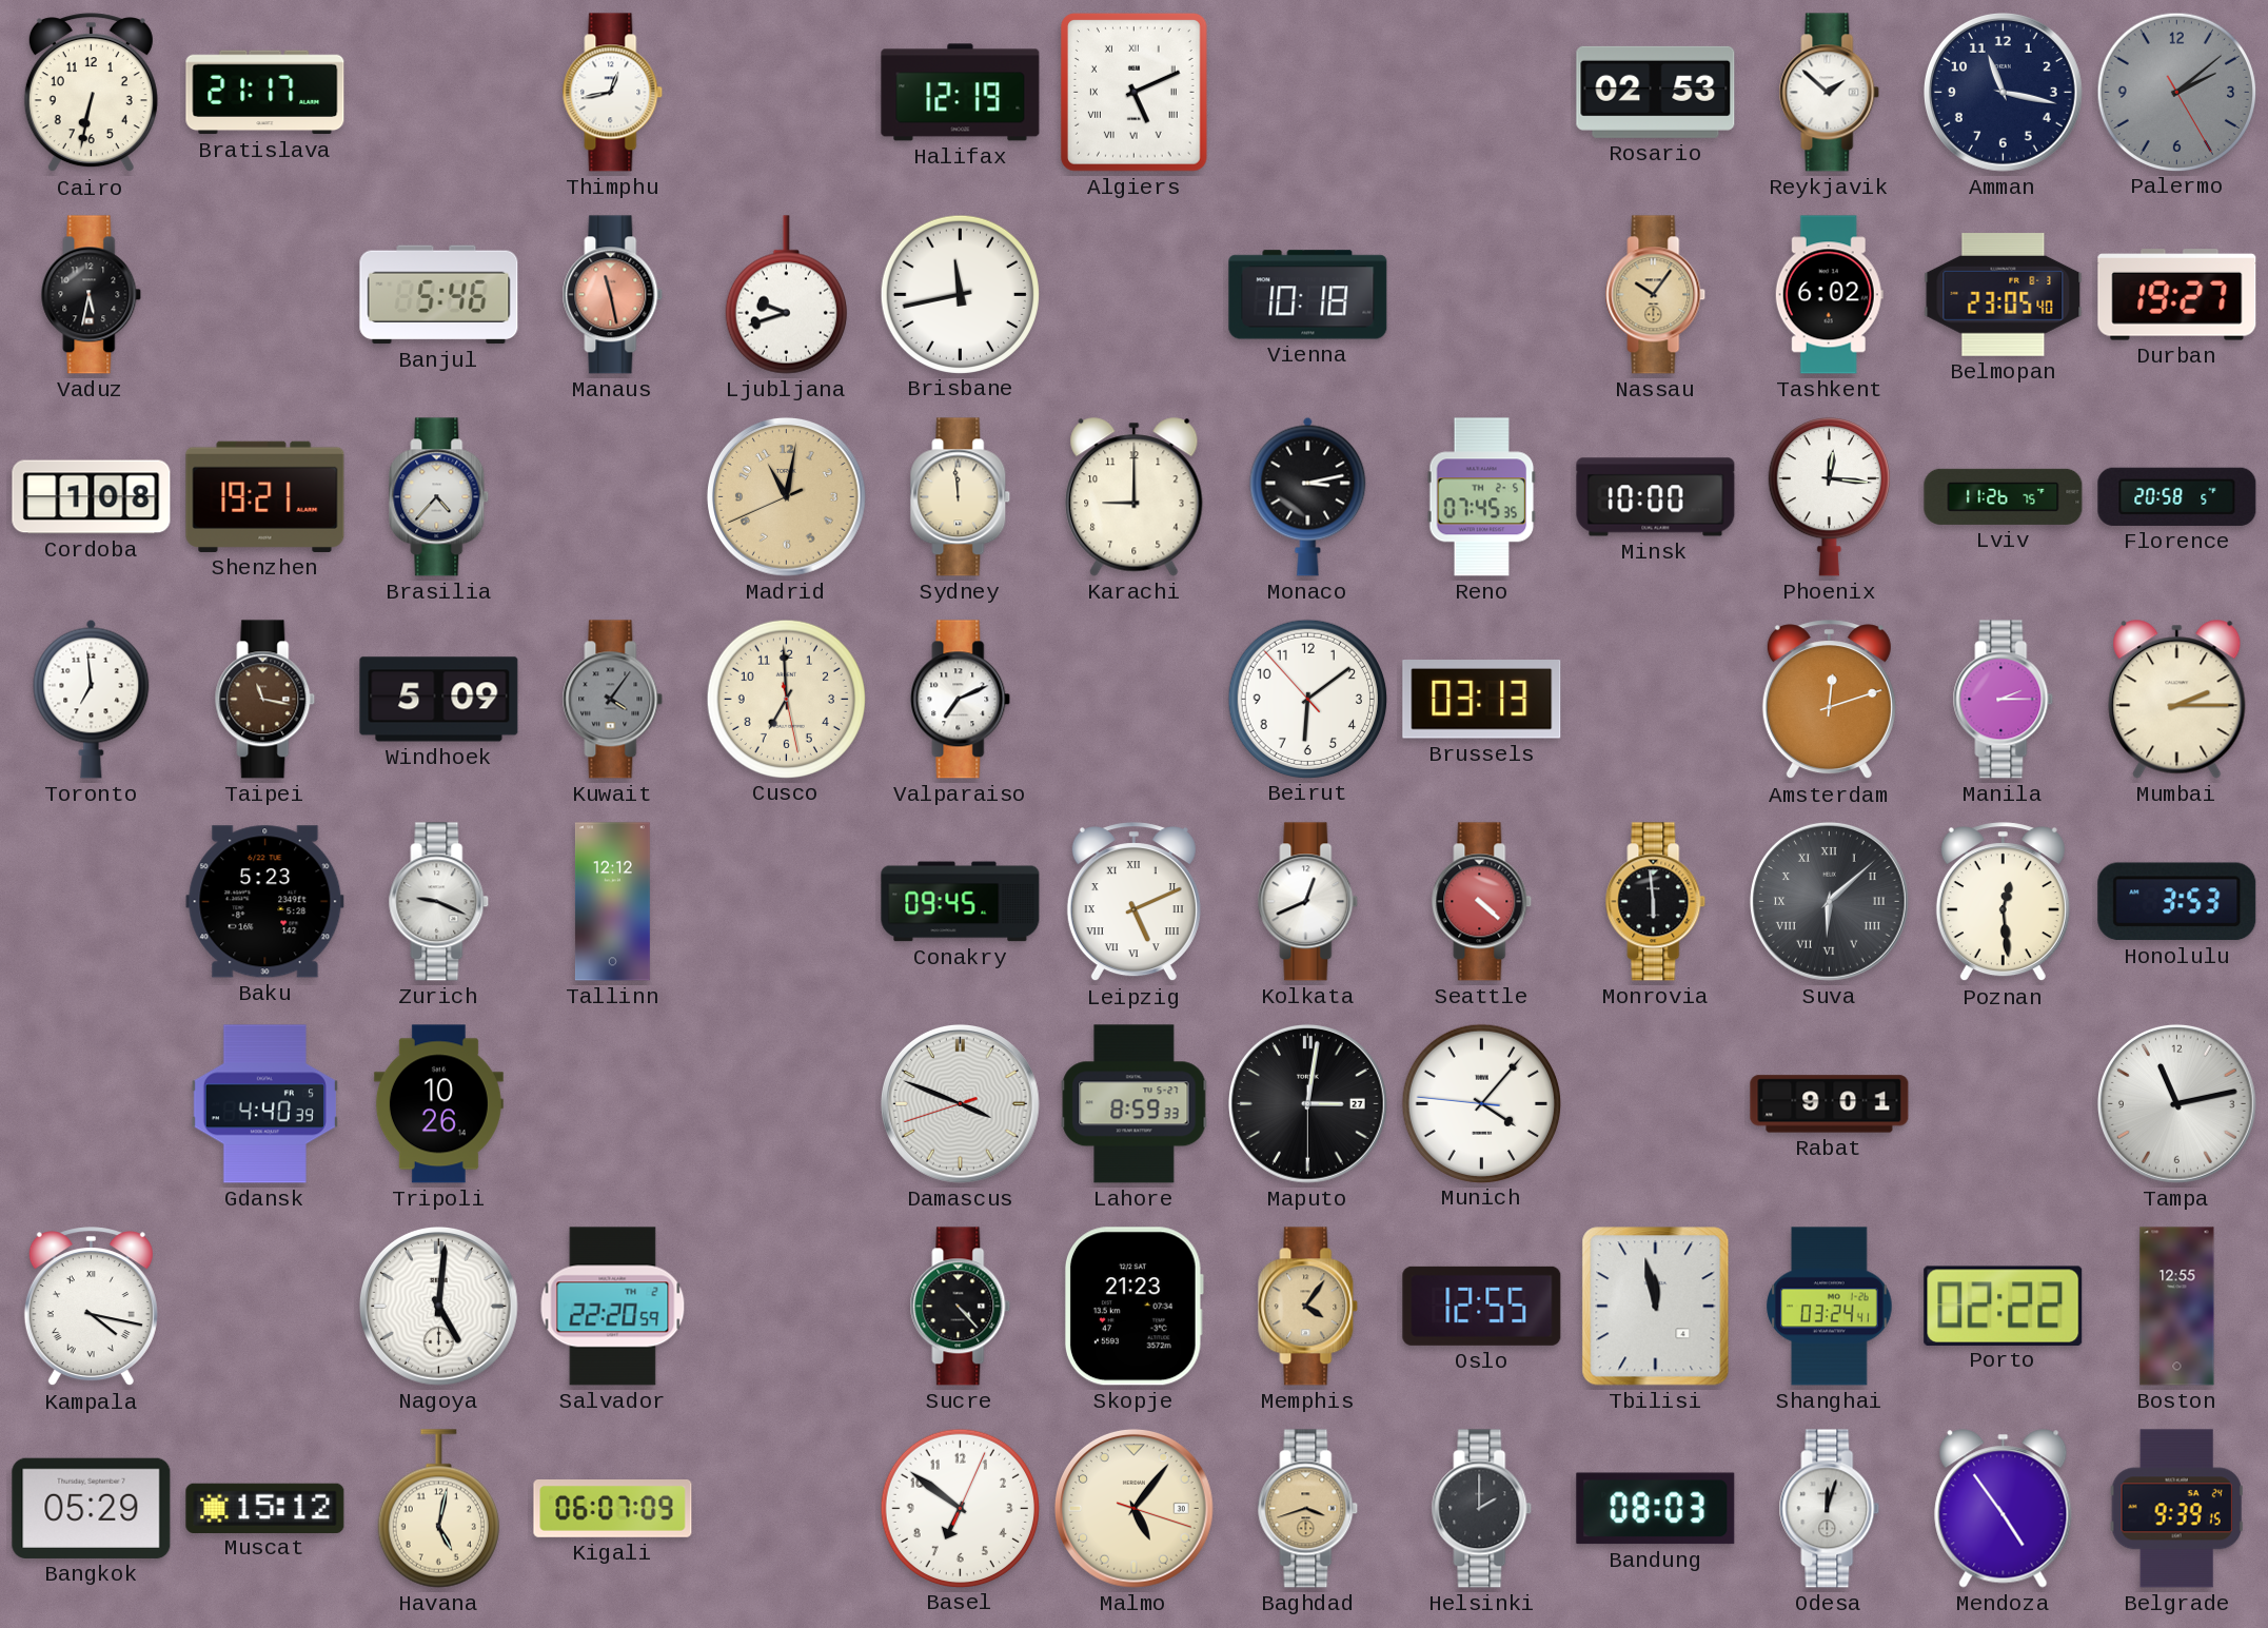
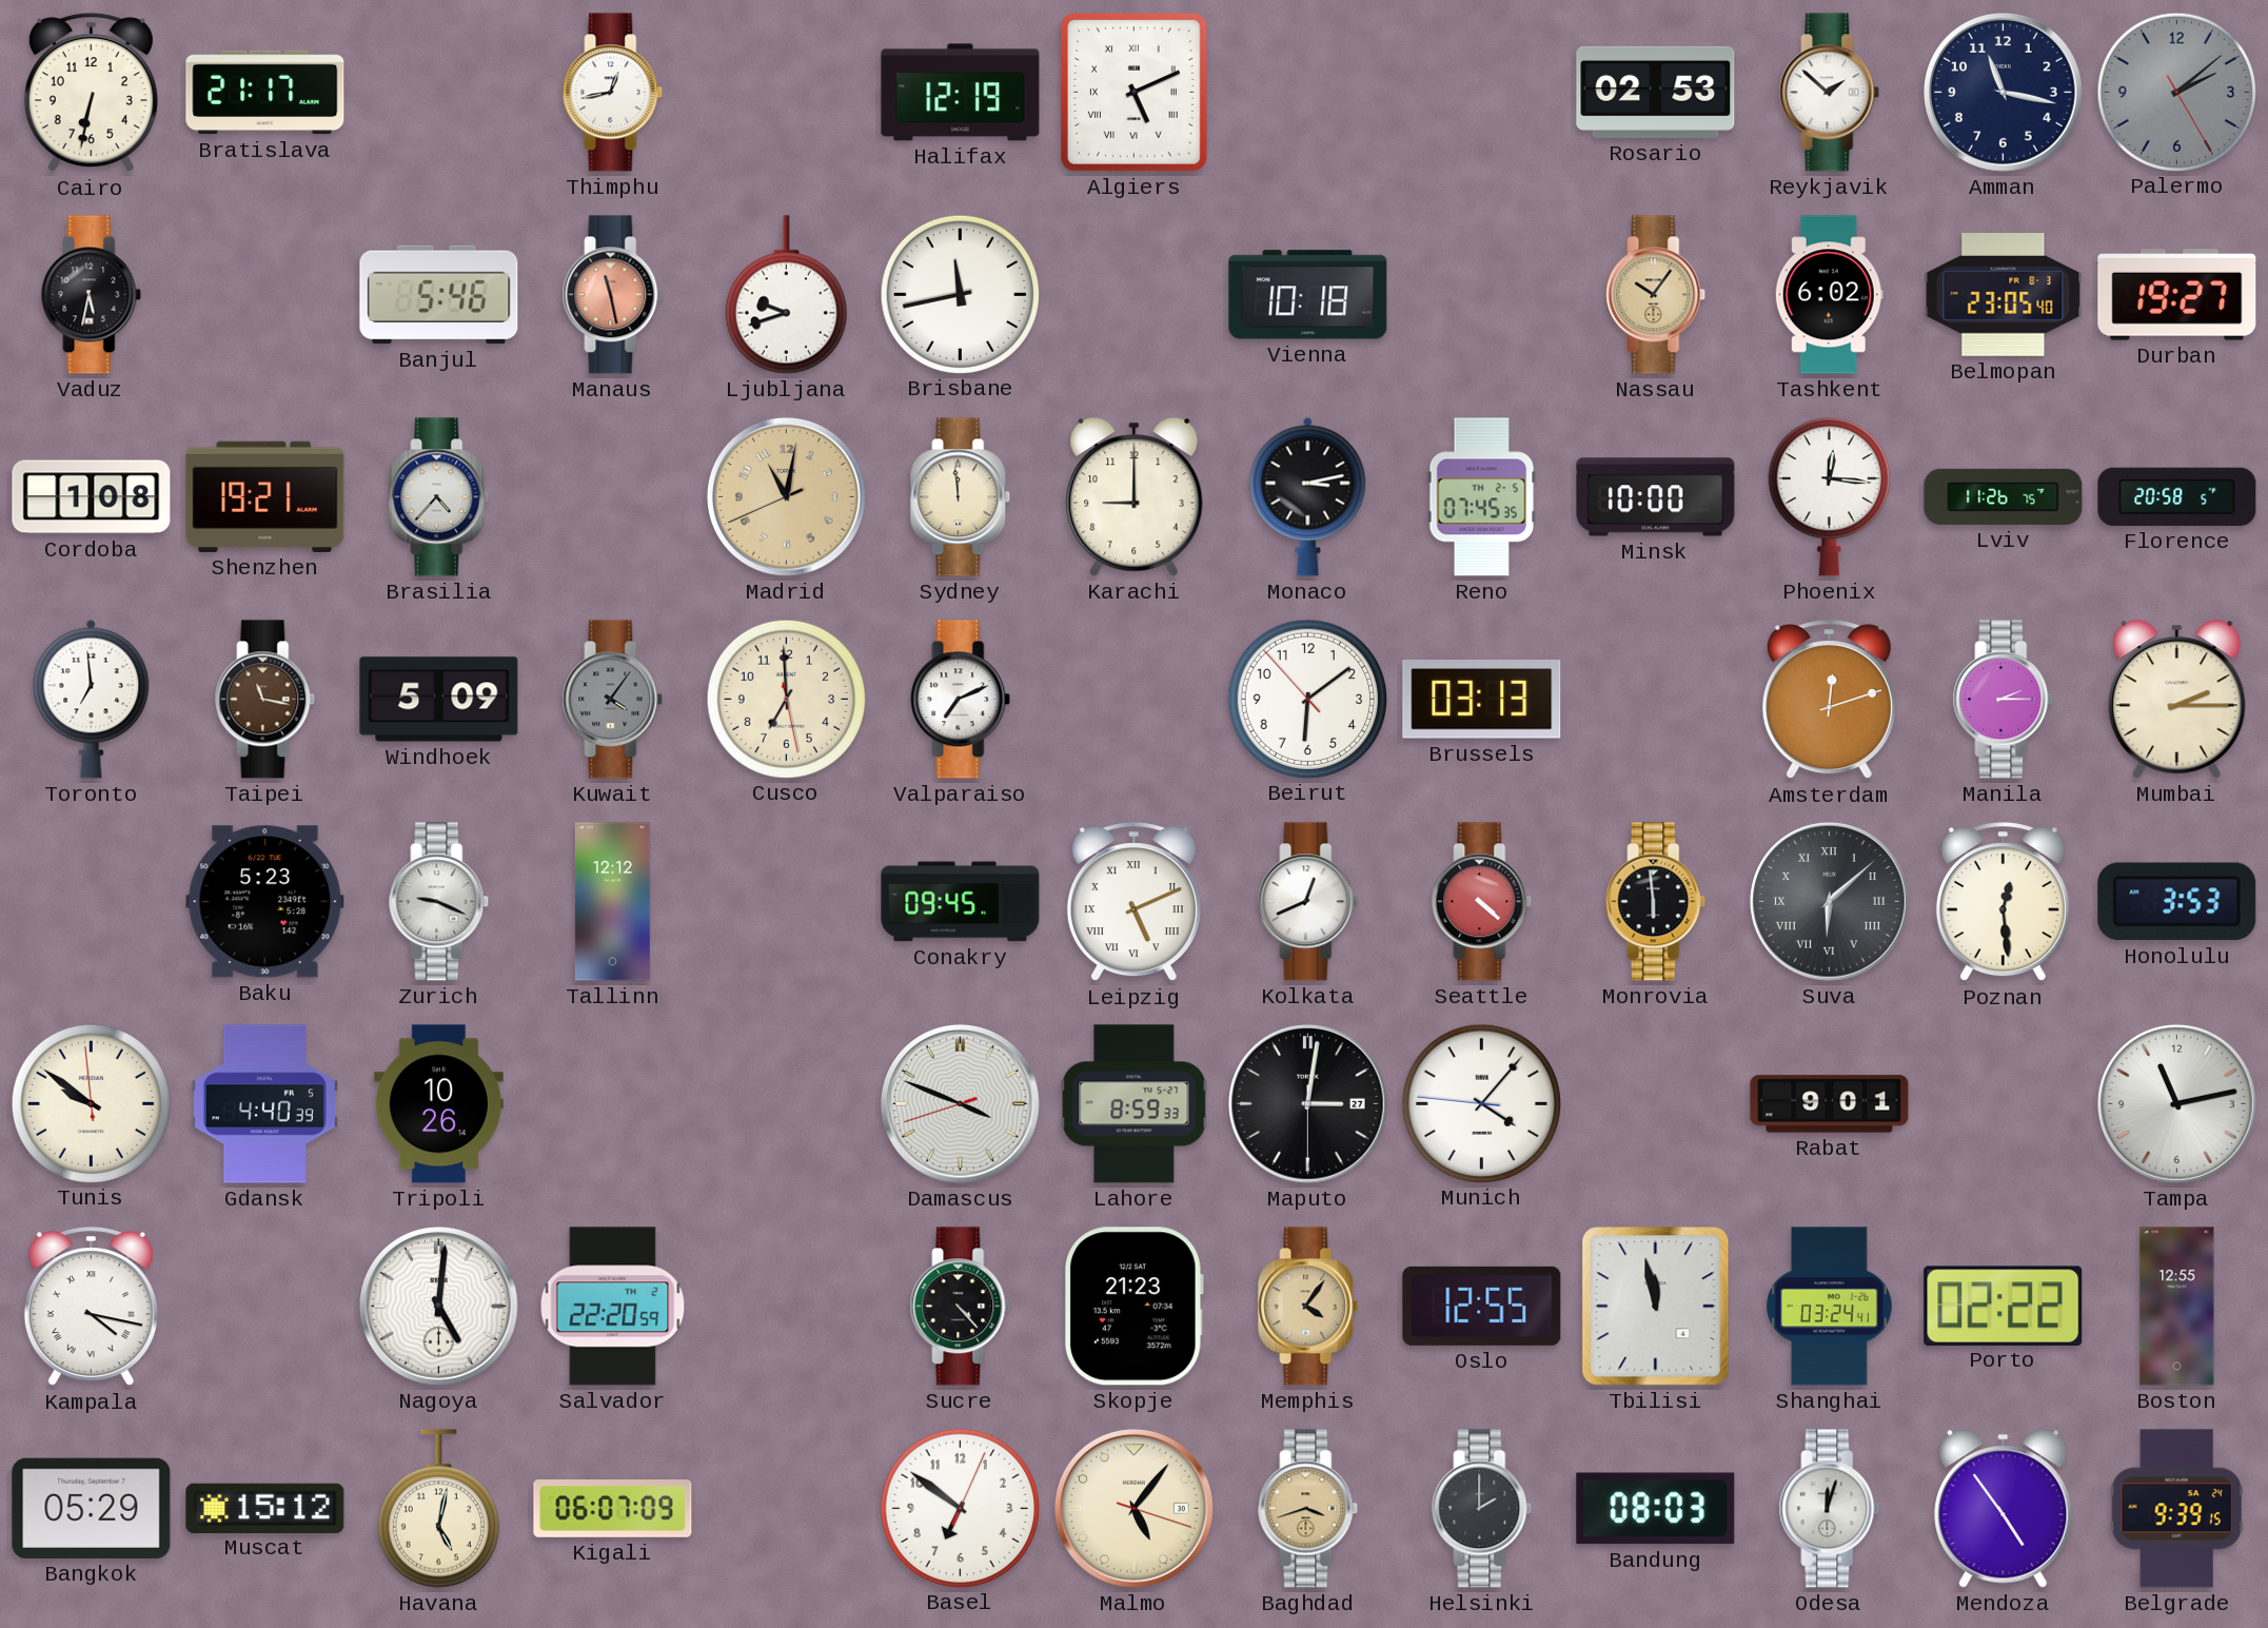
Tunis: none -> 9:50
